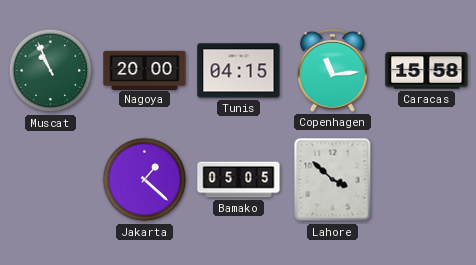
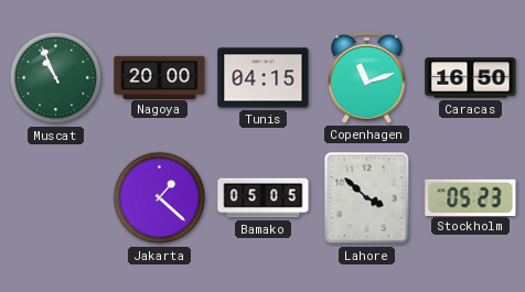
Copenhagen: 11:14 -> 11:12
Caracas: 15:58 -> 16:50
Stockholm: none -> 05:23
